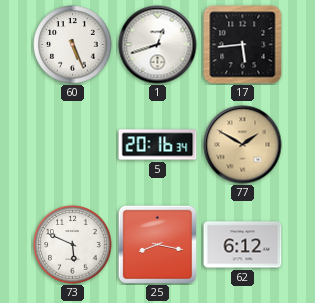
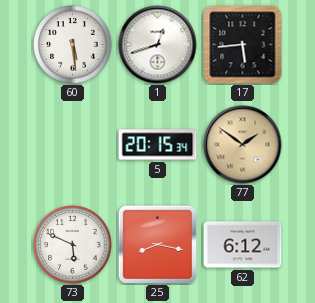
60: 5:26 -> 5:29
5: 20:16 -> 20:15
77: 1:50 -> 1:51
